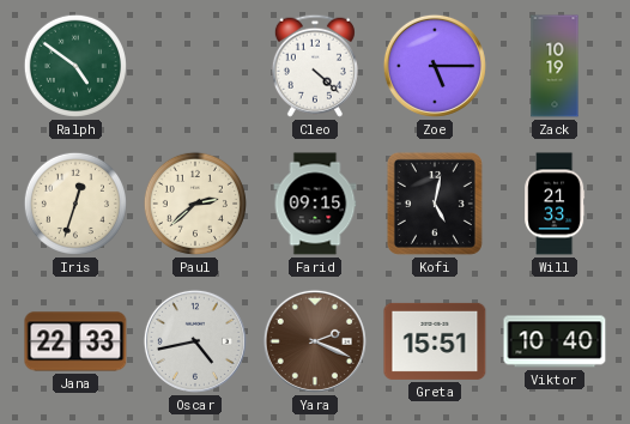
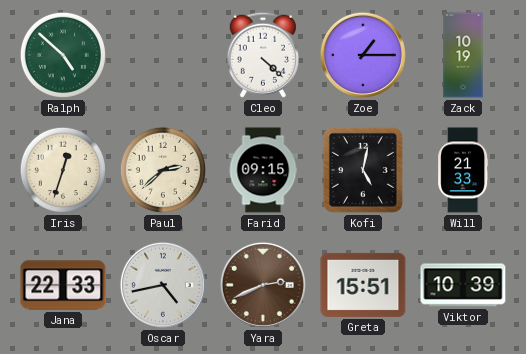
Ralph: 4:51 -> 4:52
Zoe: 5:15 -> 1:15
Yara: 2:19 -> 2:41
Viktor: 10:40 -> 10:39
